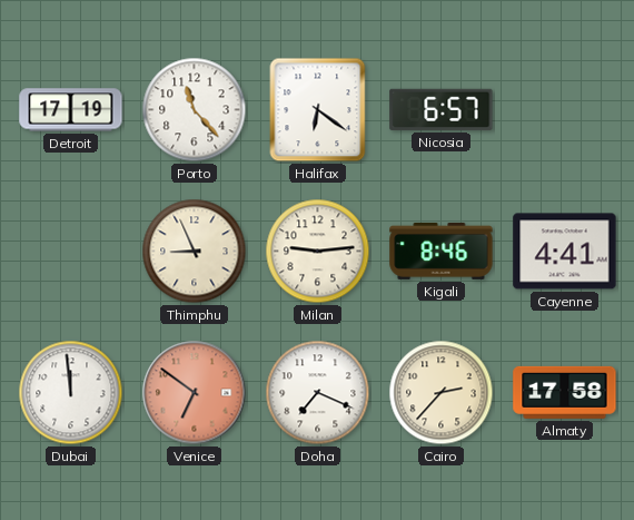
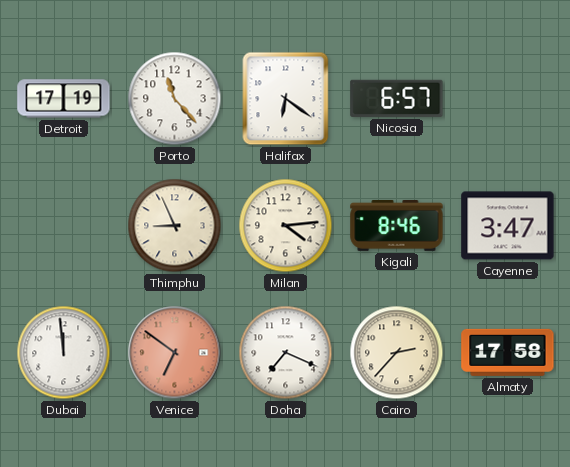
Milan: 9:14 -> 4:14
Cayenne: 4:41 -> 3:47
